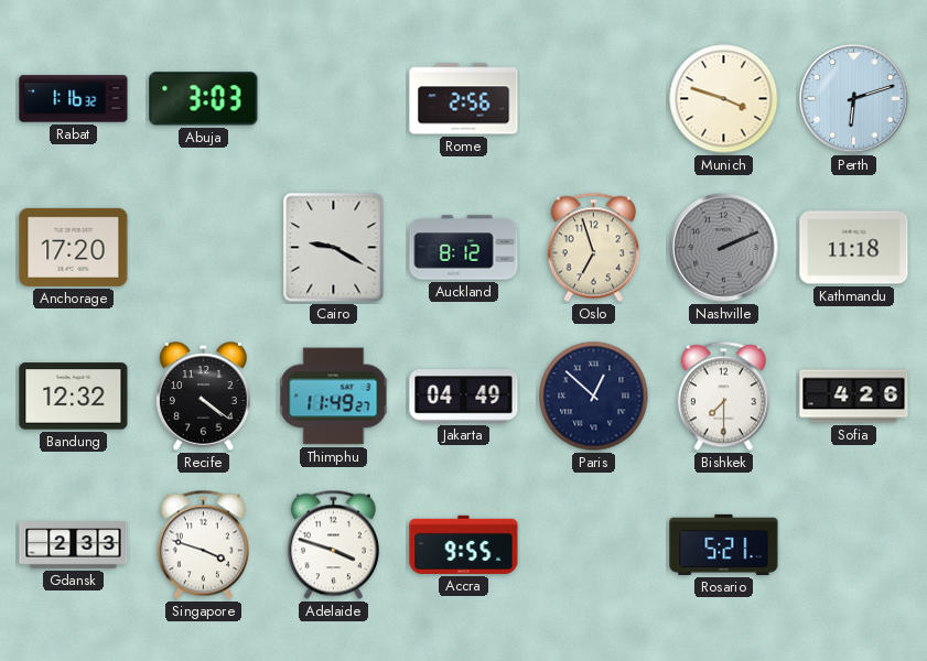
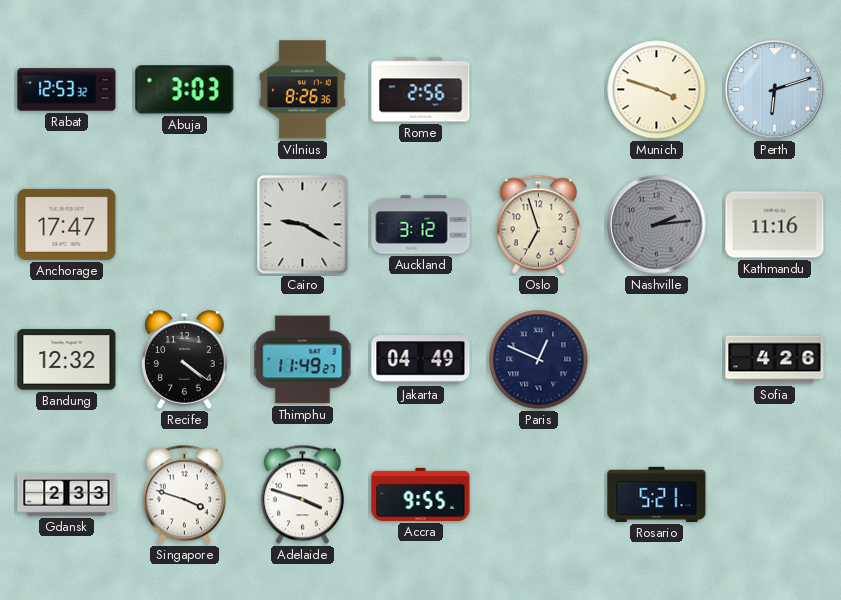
Rabat: 1:16 -> 12:53
Vilnius: none -> 8:26
Anchorage: 17:20 -> 17:47
Auckland: 8:12 -> 3:12
Nashville: 2:11 -> 2:14
Kathmandu: 11:18 -> 11:16
Paris: 12:52 -> 12:49
Bishkek: 7:30 -> none
